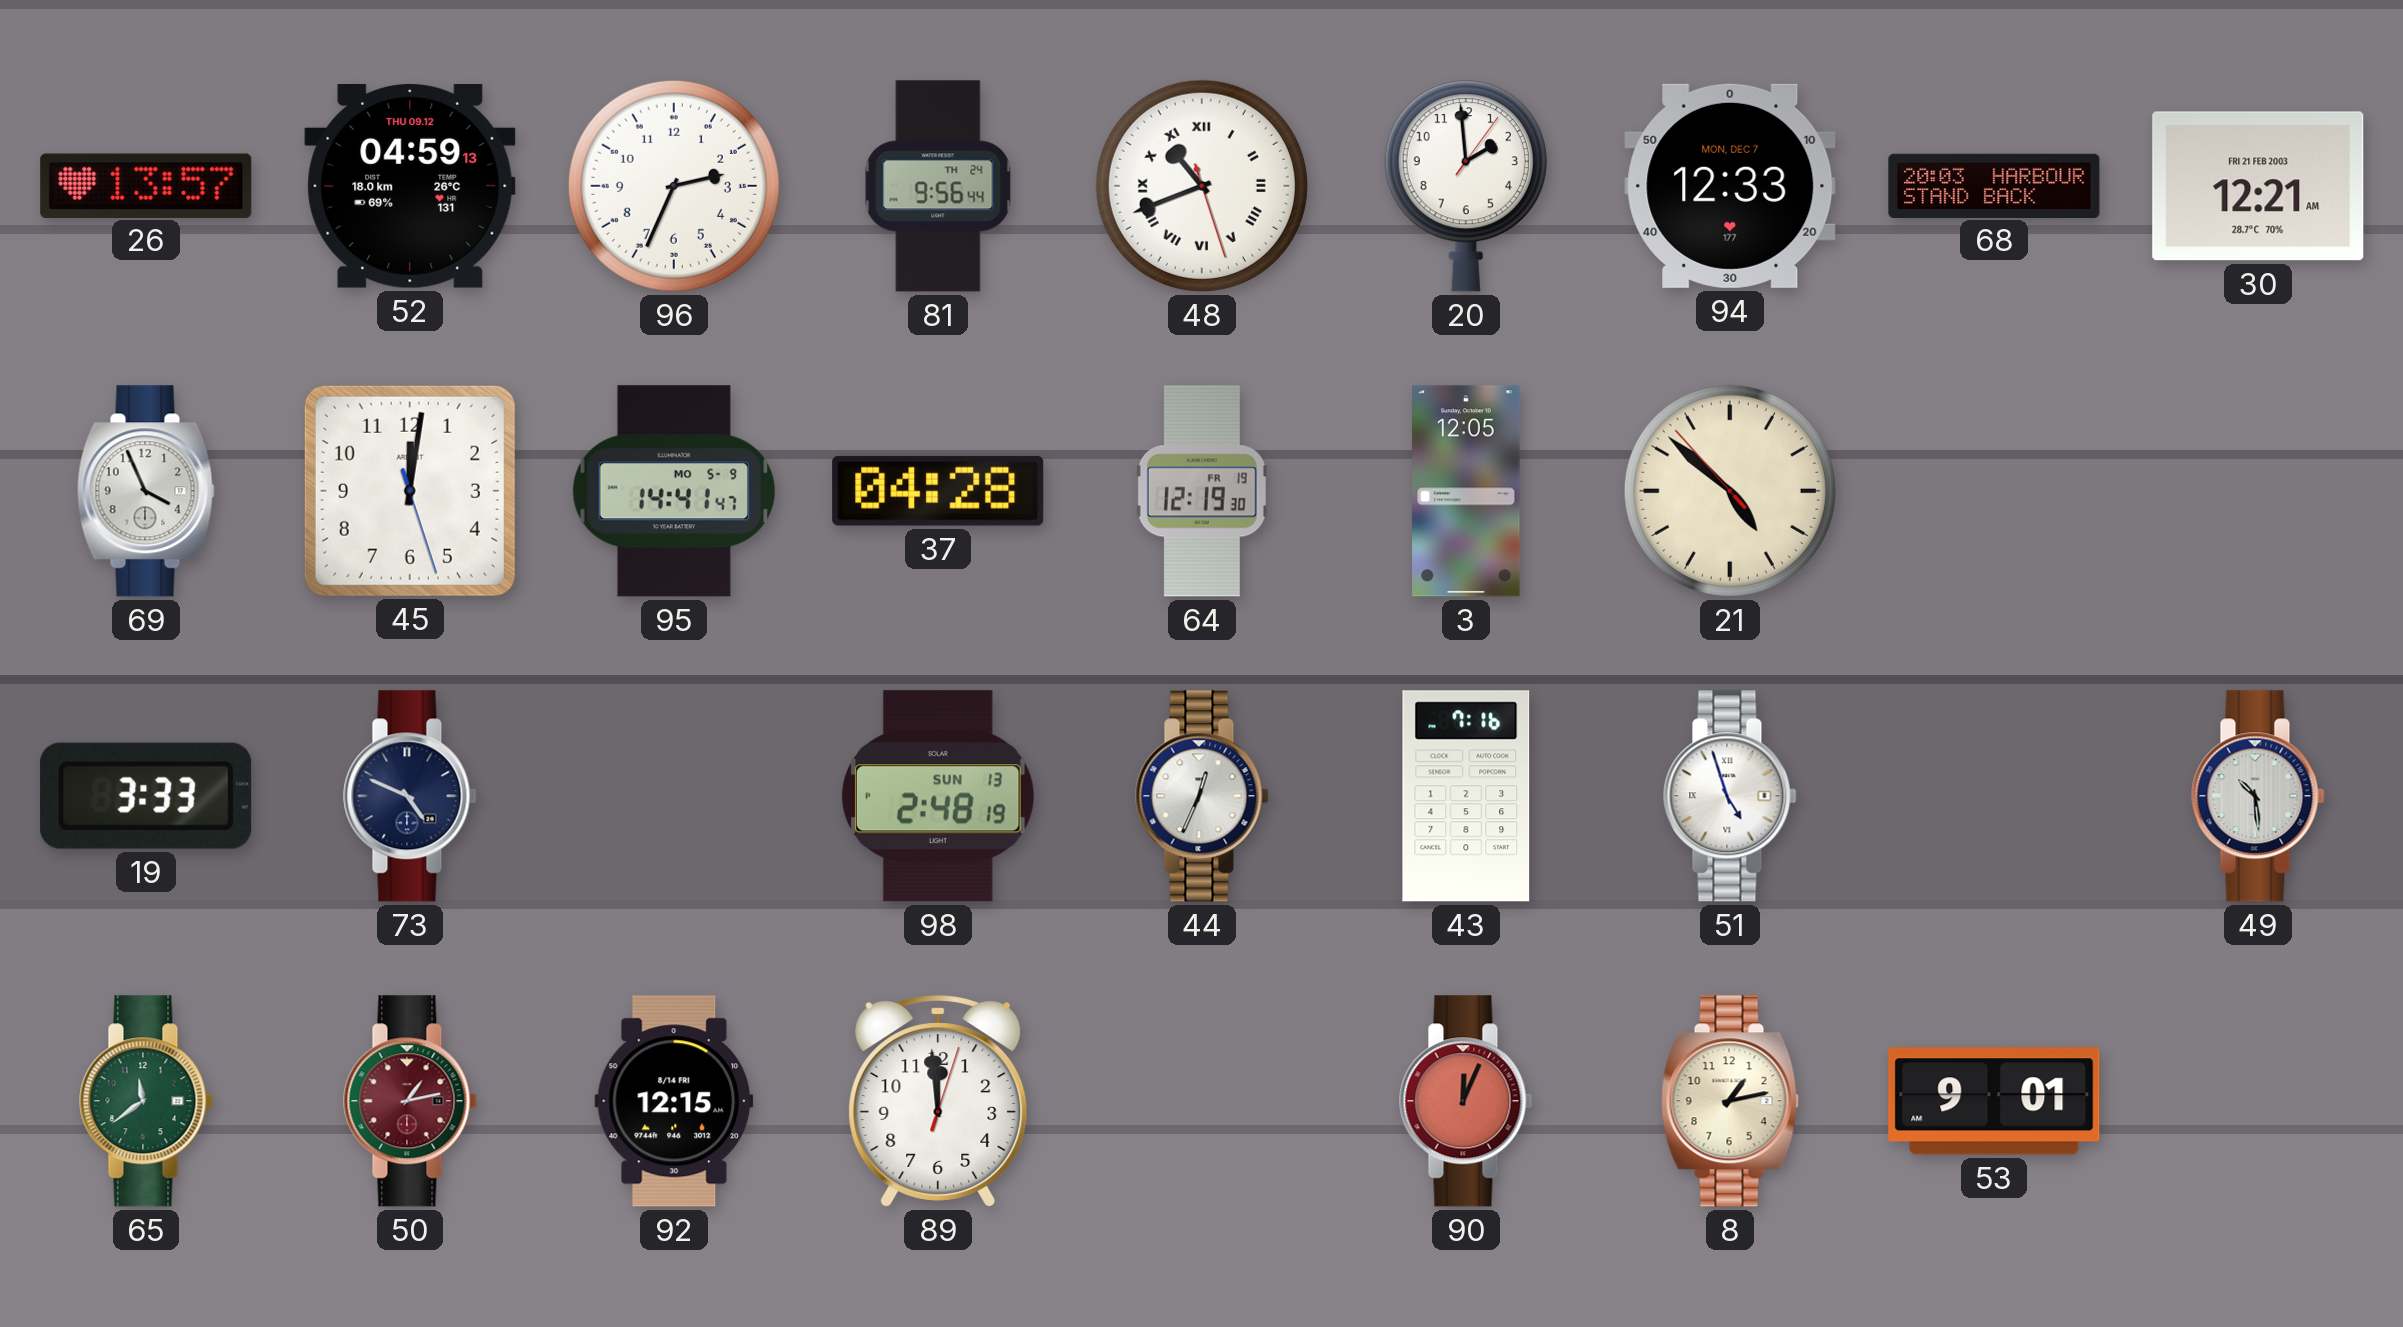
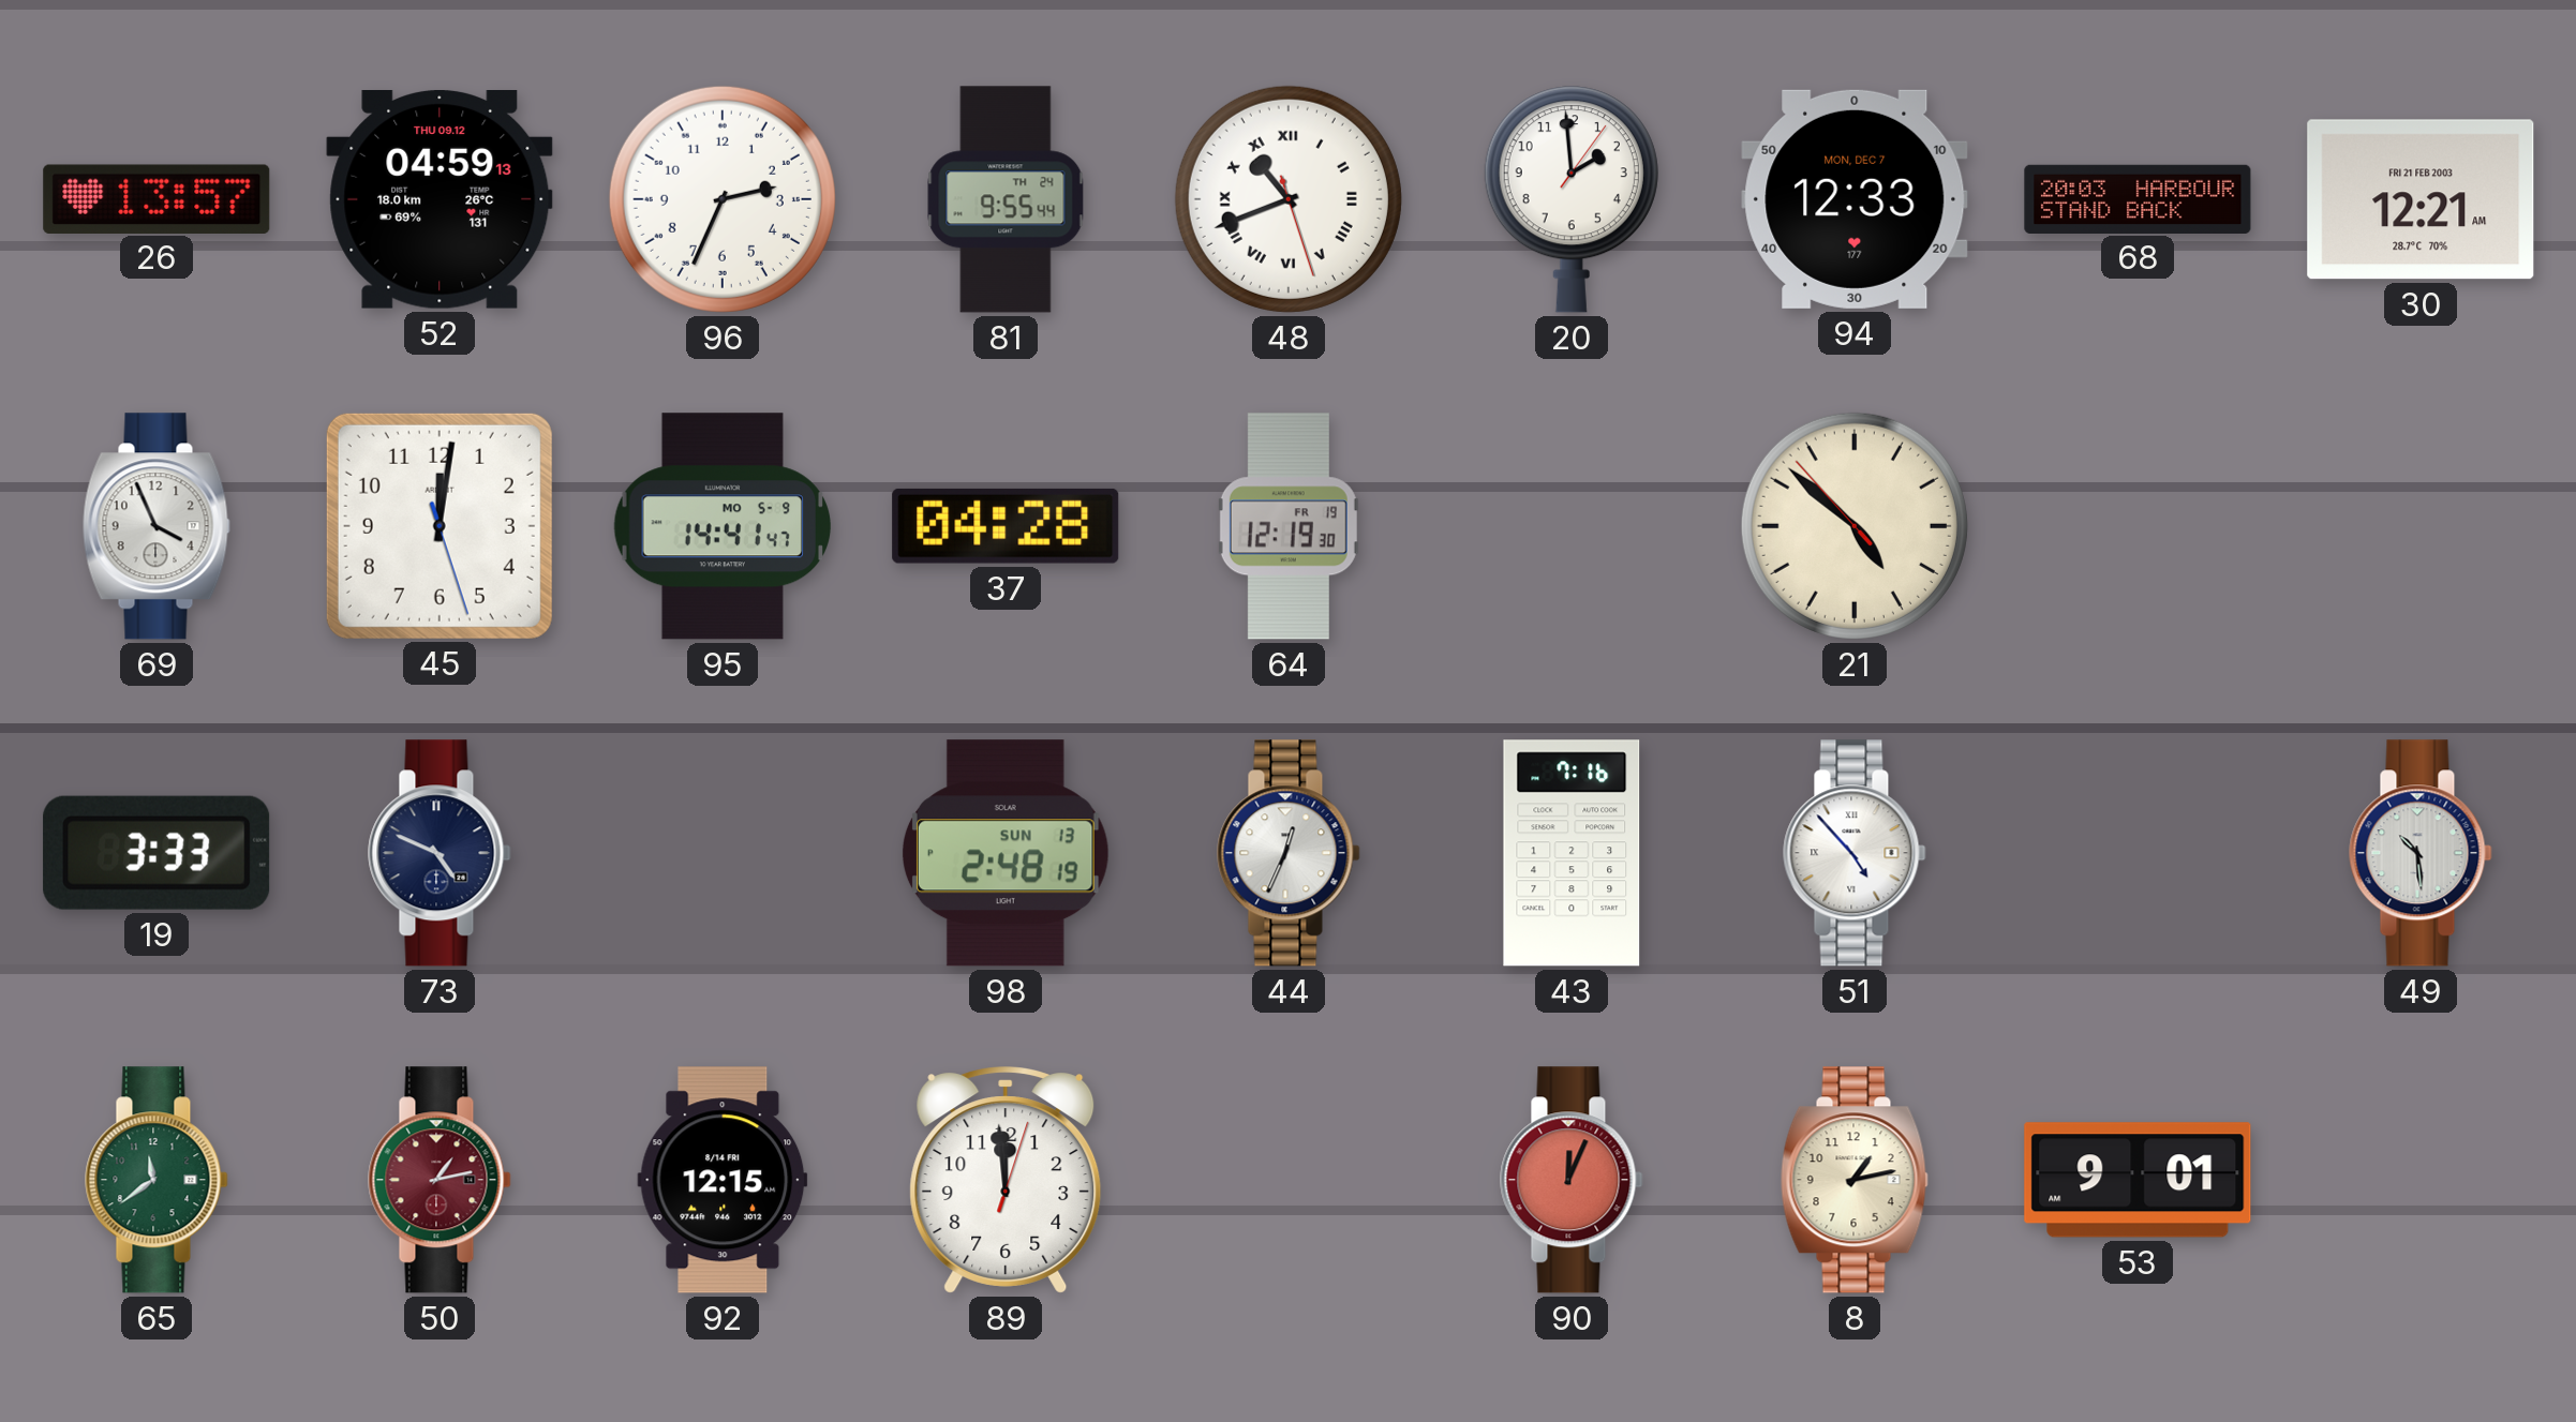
81: 9:56 -> 9:55
3: 12:05 -> none
51: 4:57 -> 4:53
